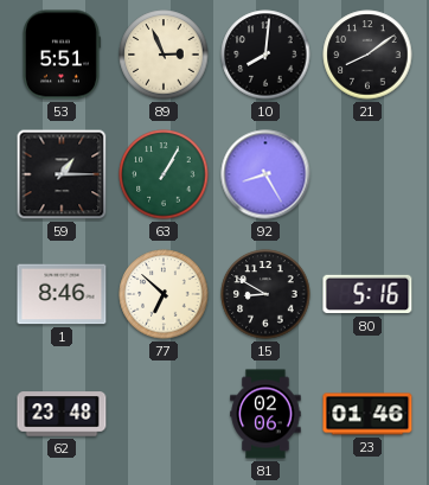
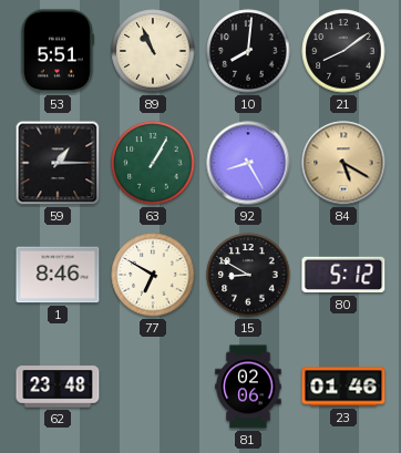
89: 2:56 -> 10:56
84: none -> 5:20
77: 6:52 -> 6:50
80: 5:16 -> 5:12
